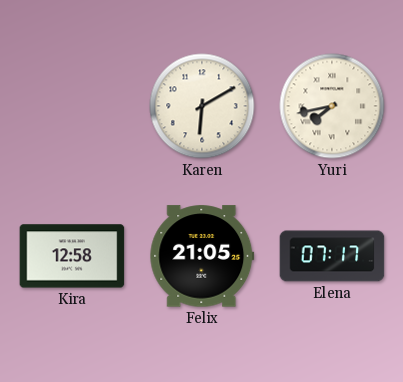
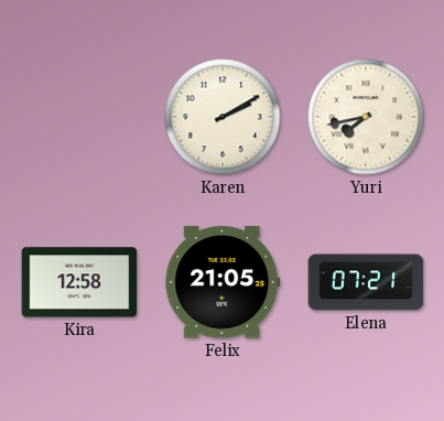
Karen: 6:10 -> 2:10
Elena: 07:17 -> 07:21
